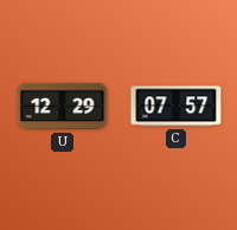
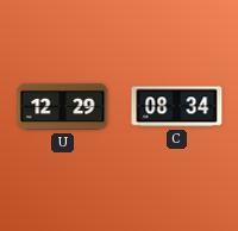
C: 07:57 -> 08:34
